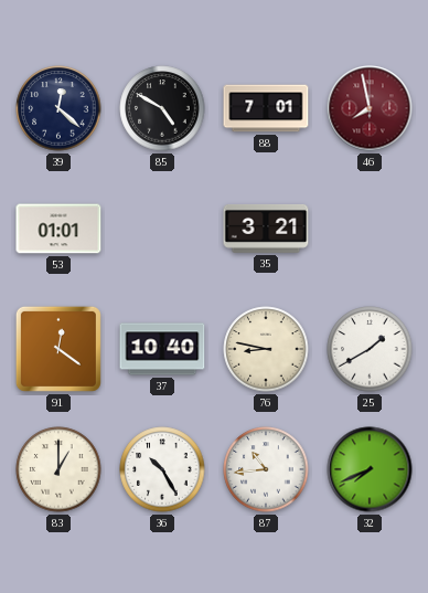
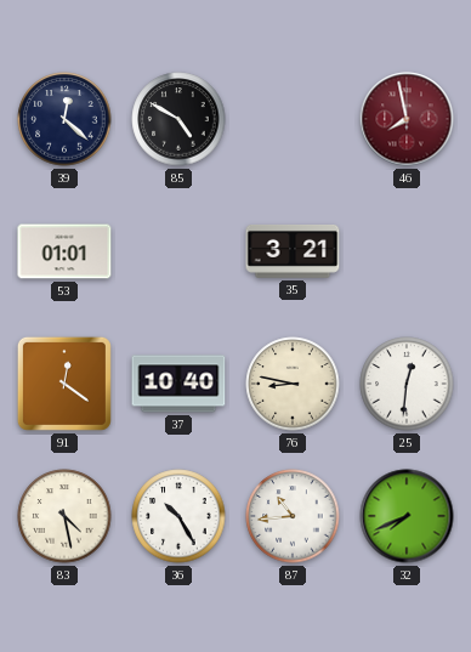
88: 7:01 -> none
25: 1:40 -> 12:31
83: 1:00 -> 4:28
